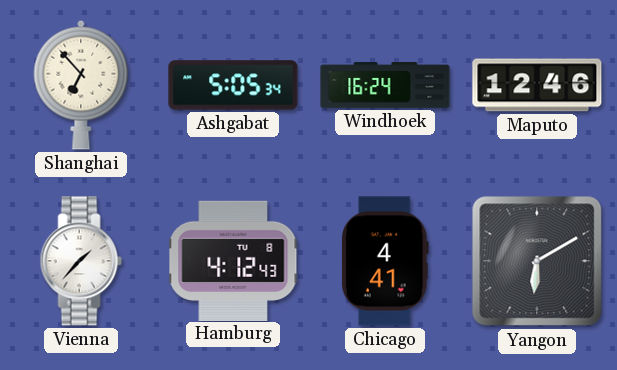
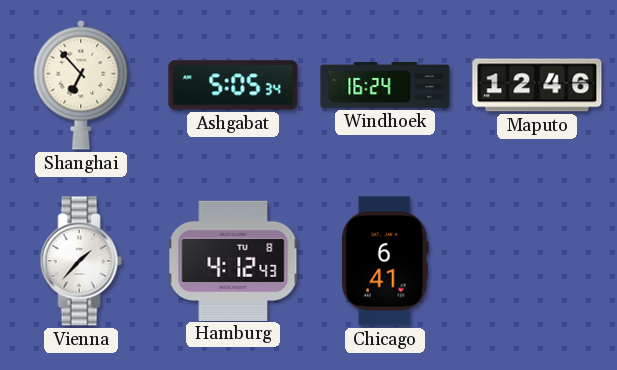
Chicago: 4:41 -> 6:41
Yangon: 6:10 -> none
